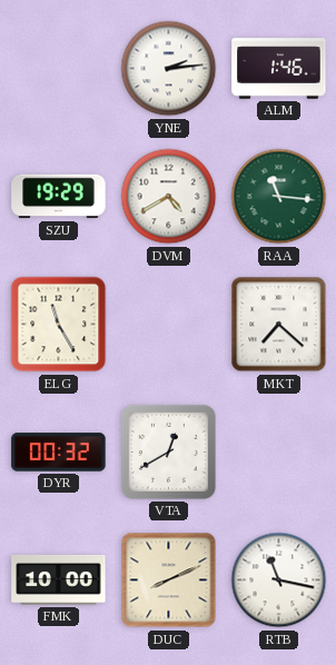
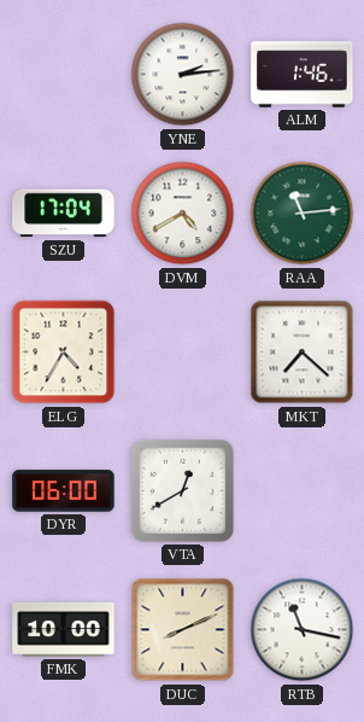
SZU: 19:29 -> 17:04
RAA: 11:16 -> 11:14
ELG: 11:25 -> 4:35
DYR: 00:32 -> 06:00
